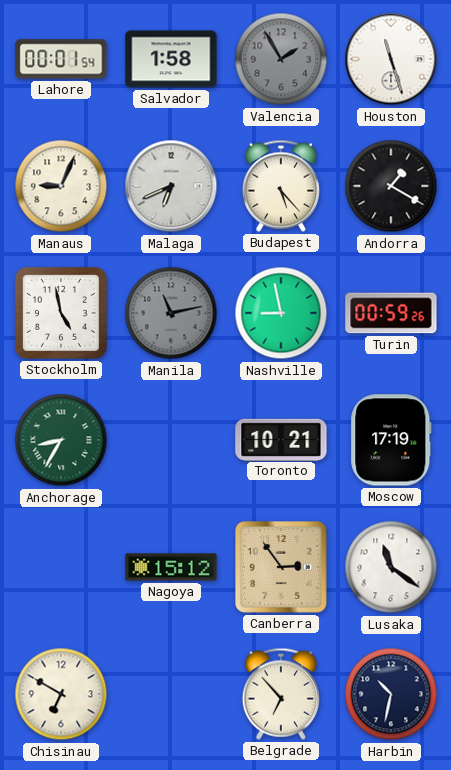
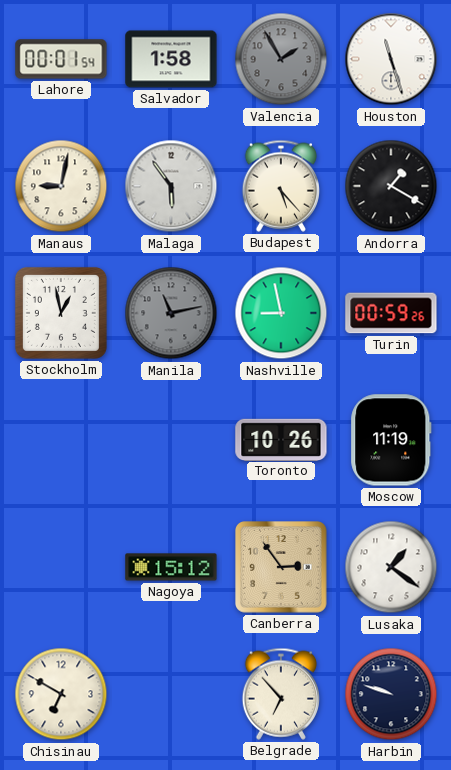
Manaus: 9:04 -> 9:02
Malaga: 6:41 -> 5:54
Stockholm: 4:58 -> 12:58
Anchorage: 8:35 -> none
Toronto: 10:21 -> 10:26
Moscow: 17:19 -> 11:19
Lusaka: 11:21 -> 1:21
Harbin: 10:32 -> 9:48
